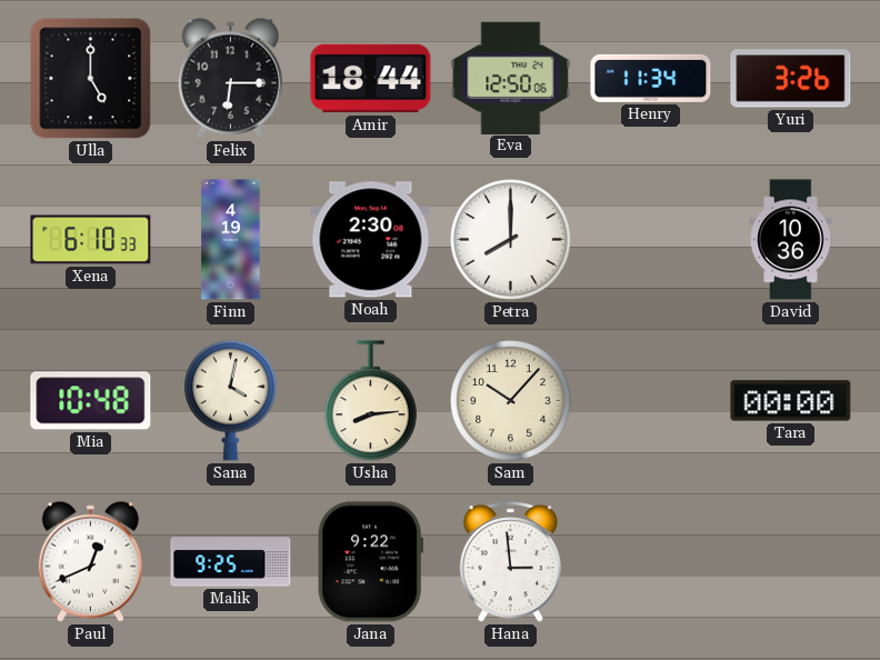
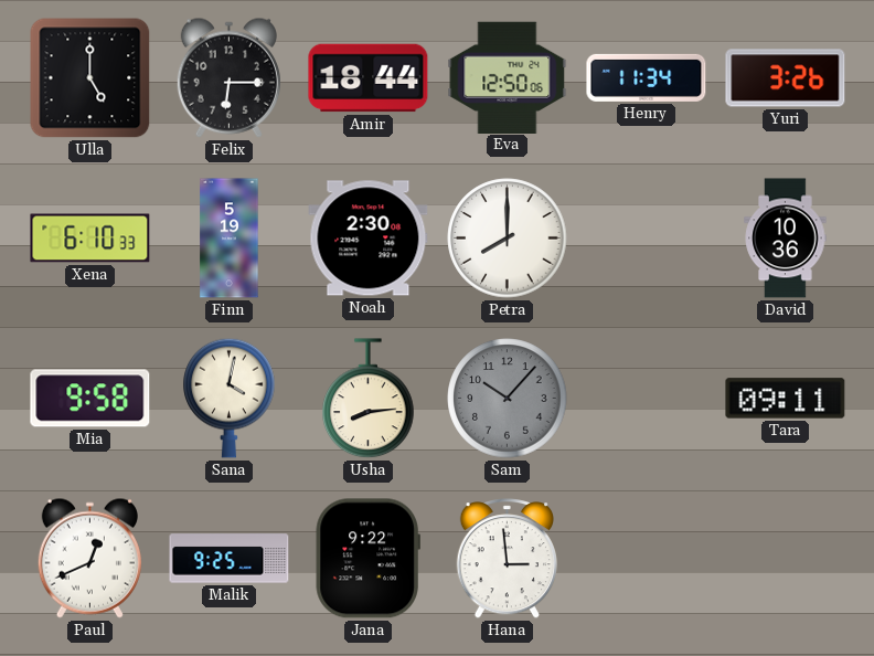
Finn: 4:19 -> 5:19
Mia: 10:48 -> 9:58
Sam dial: cream -> grey
Tara: 00:00 -> 09:11
